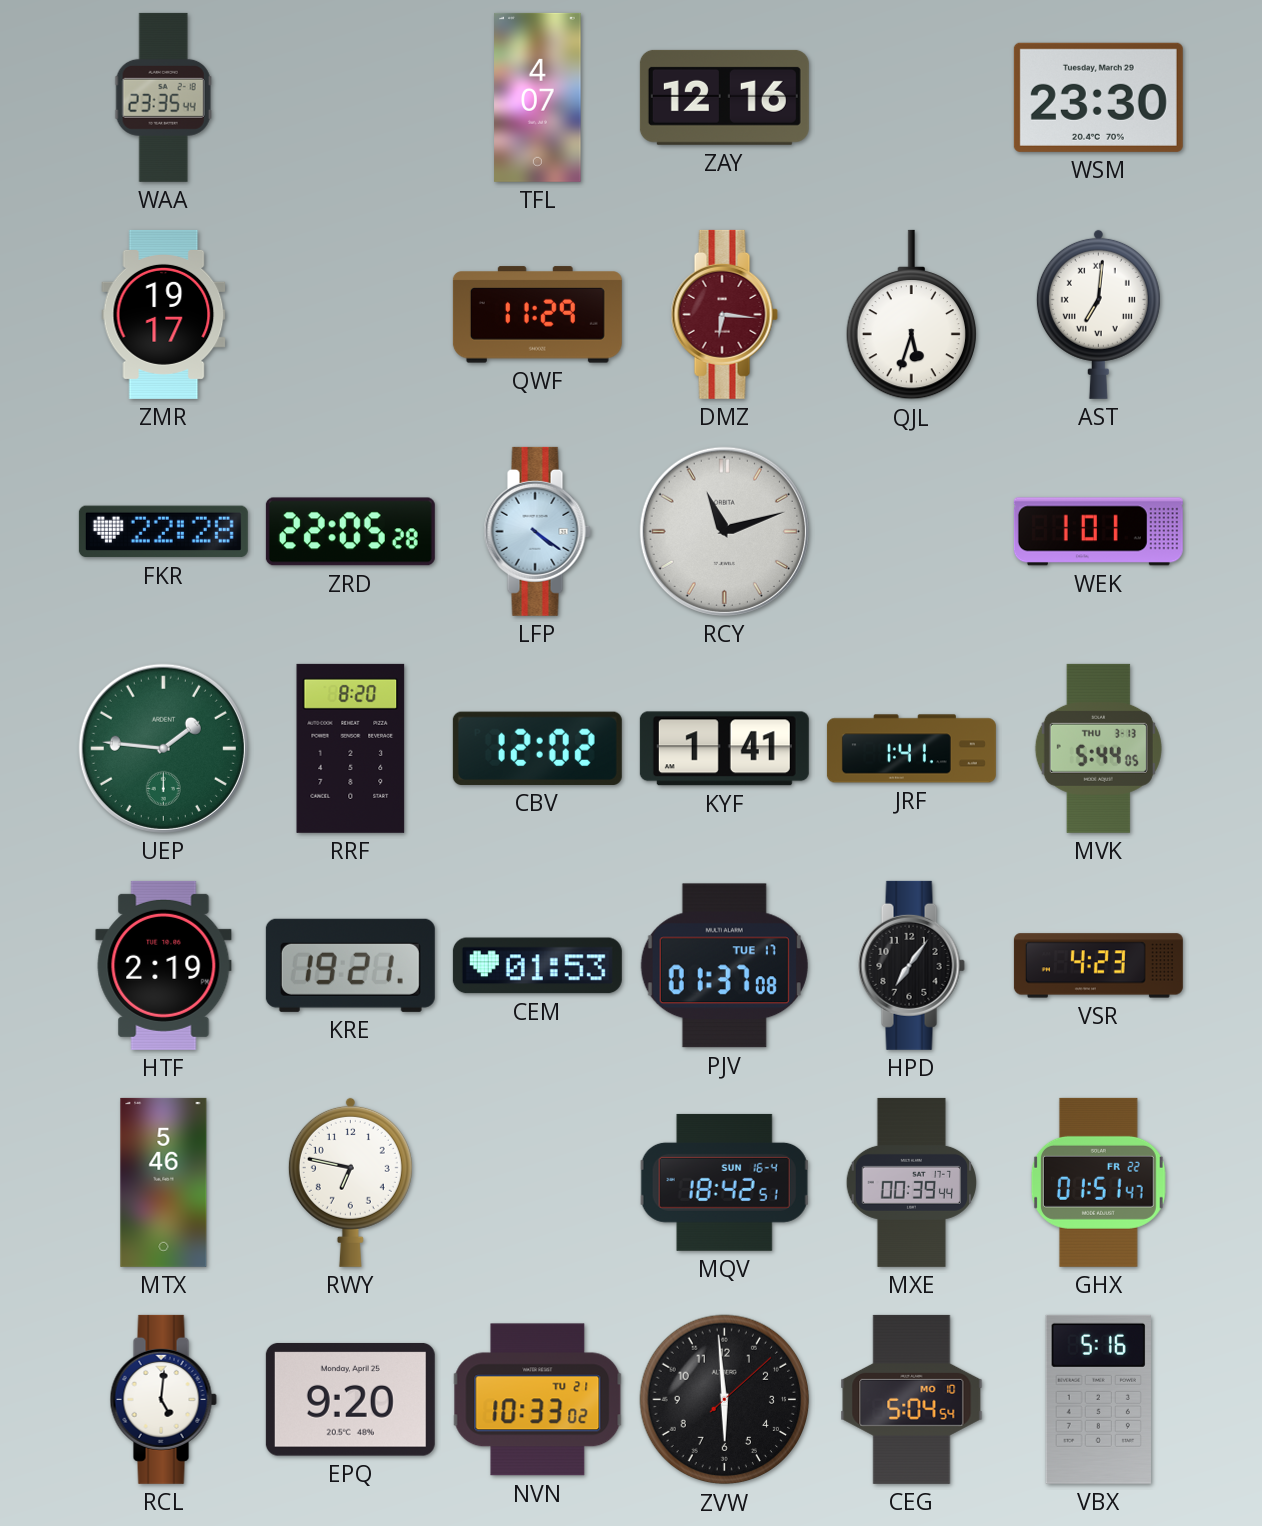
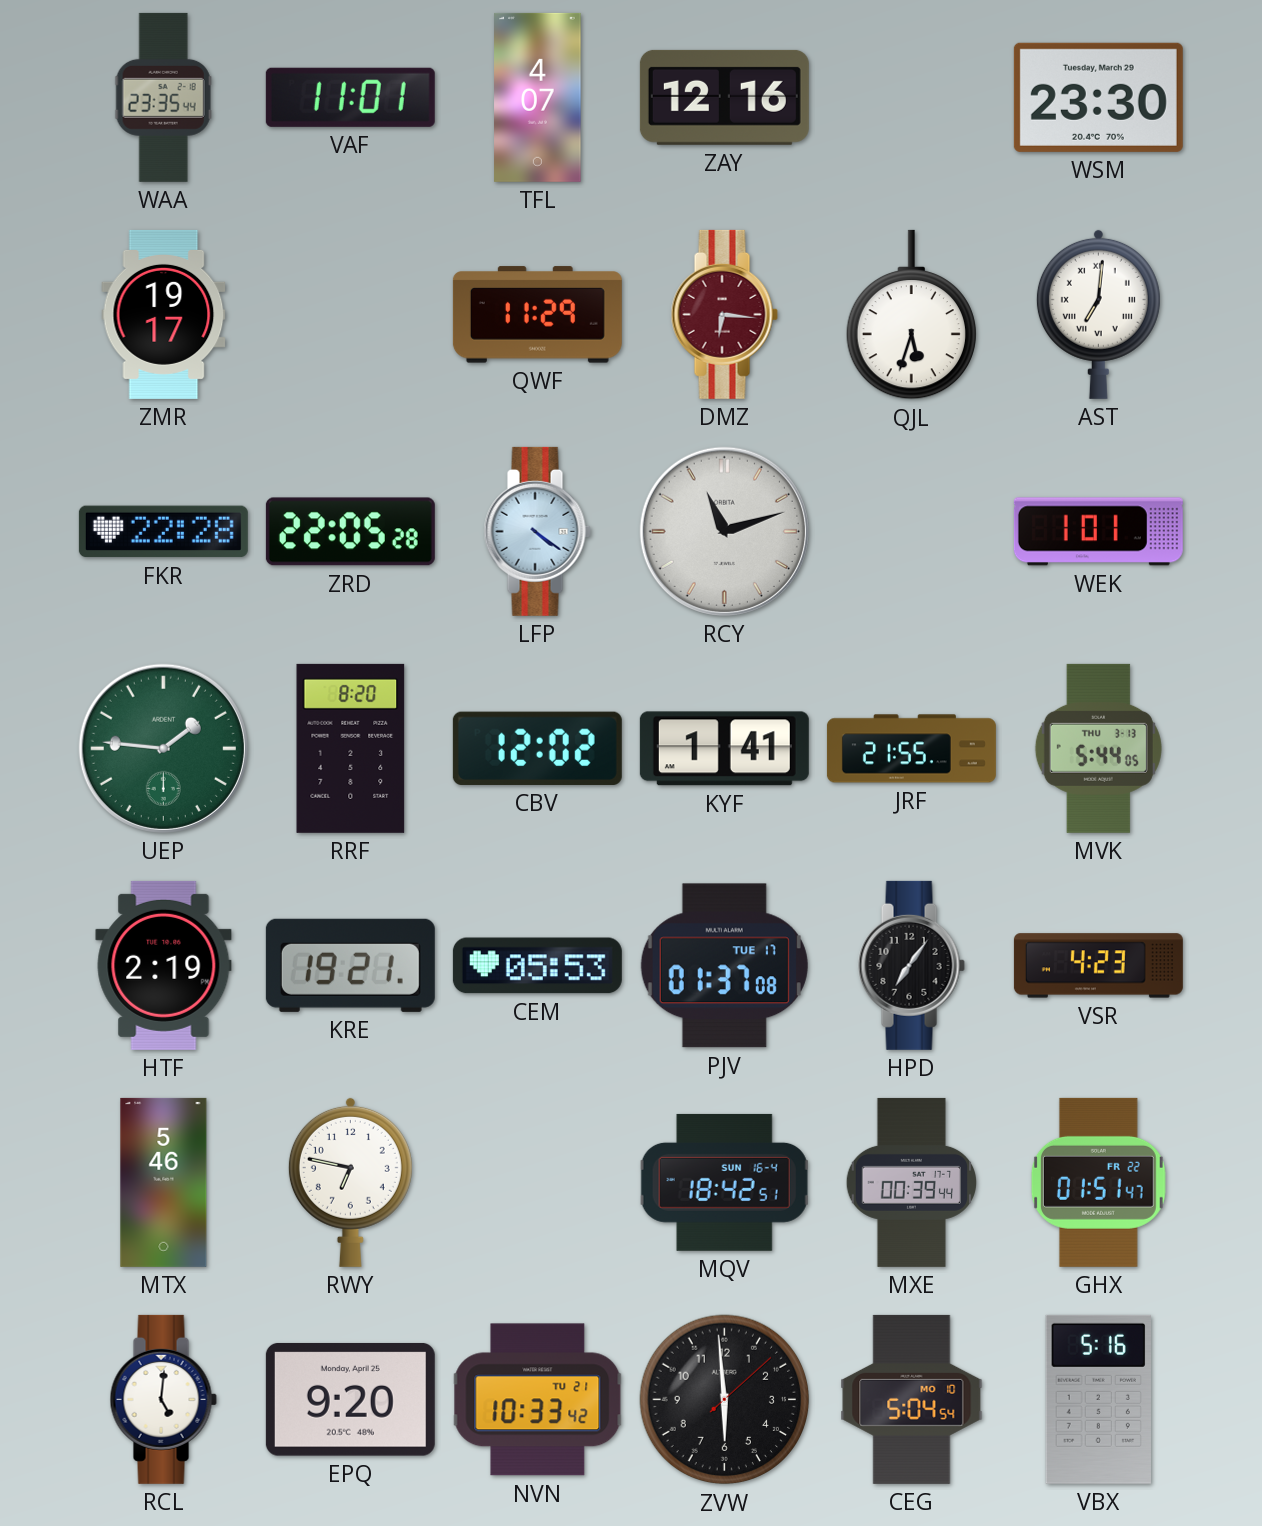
VAF: none -> 11:01
JRF: 1:41 -> 21:55
CEM: 01:53 -> 05:53
NVN: 10:33:02 -> 10:33:42
